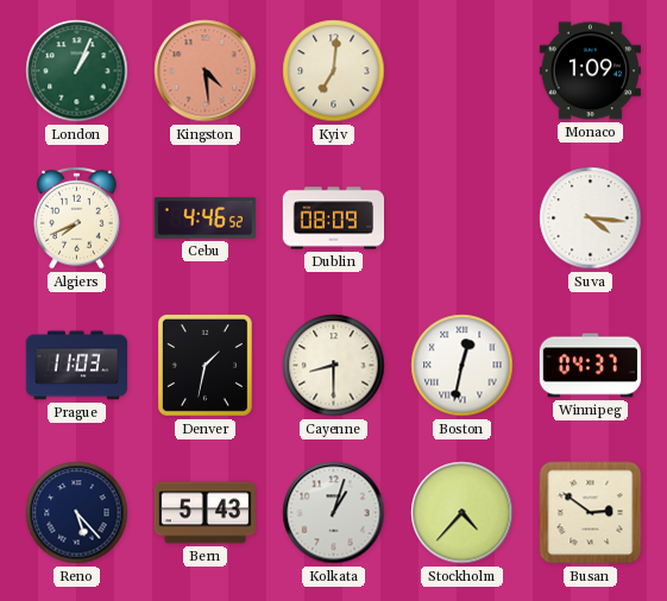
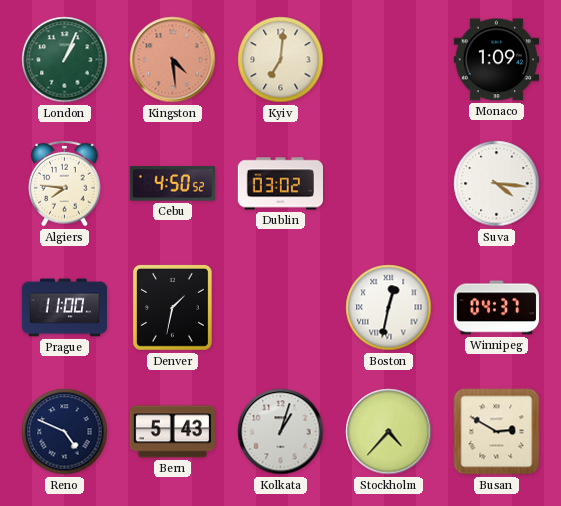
Algiers: 7:41 -> 7:46
Cebu: 4:46 -> 4:50
Dublin: 08:09 -> 03:02
Prague: 11:03 -> 11:00
Cayenne: 8:30 -> none
Reno: 5:23 -> 4:49
Busan: 2:51 -> 2:50
